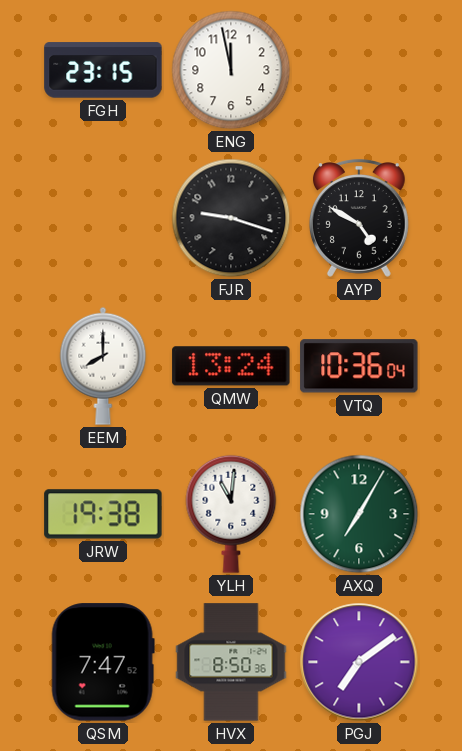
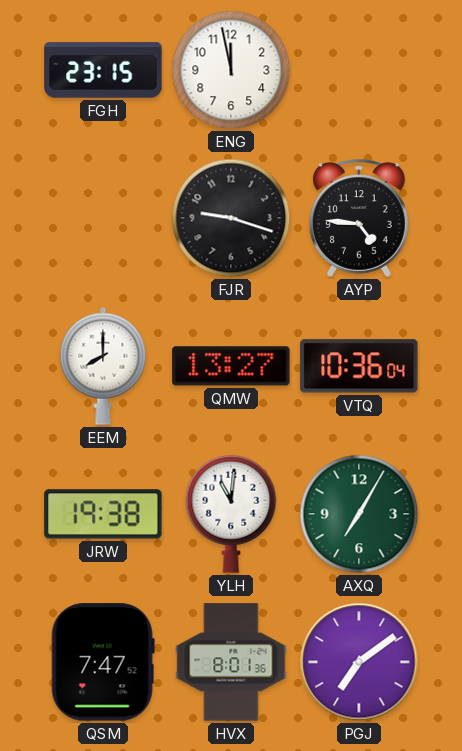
AYP: 4:50 -> 4:46
QMW: 13:24 -> 13:27
HVX: 8:50 -> 8:01
